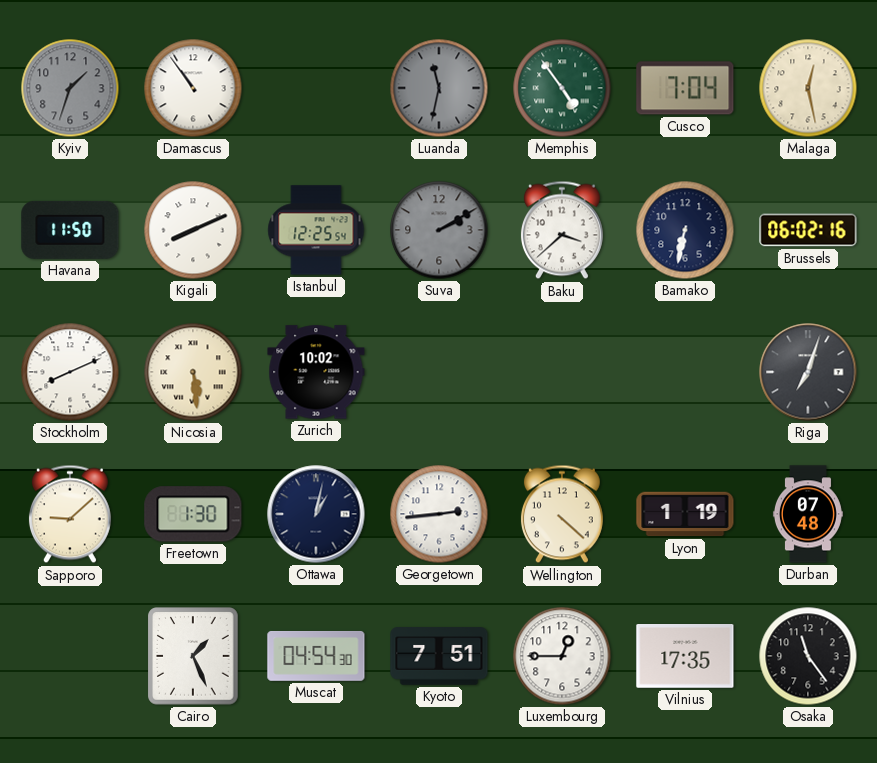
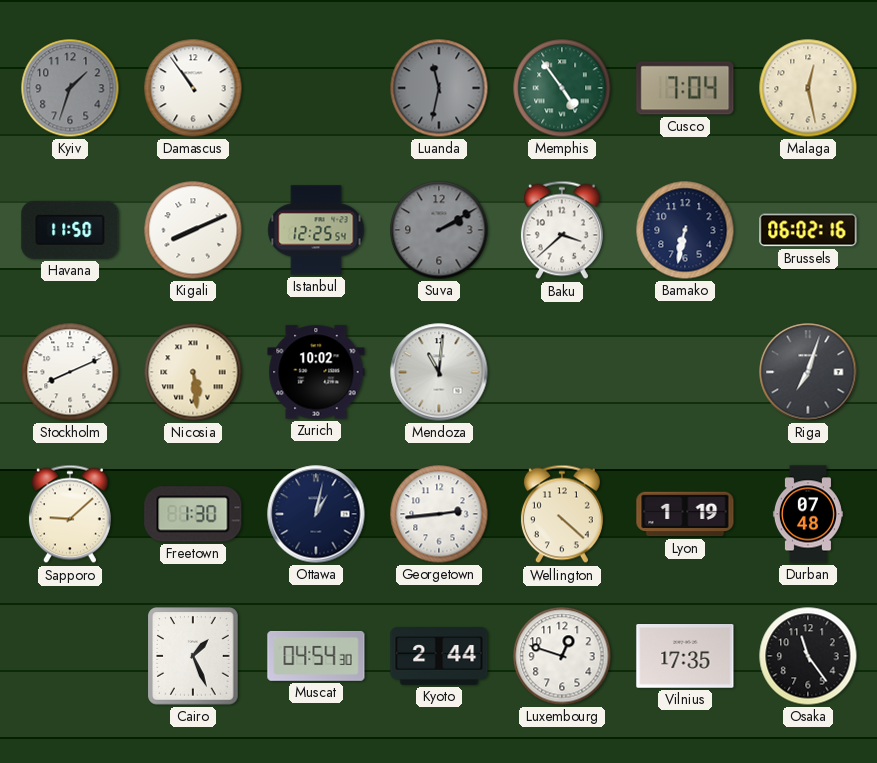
Mendoza: none -> 11:01
Kyoto: 7:51 -> 2:44
Luxembourg: 12:45 -> 12:48
